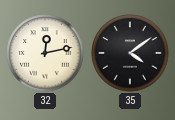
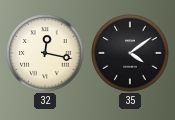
32: 12:13 -> 12:17
